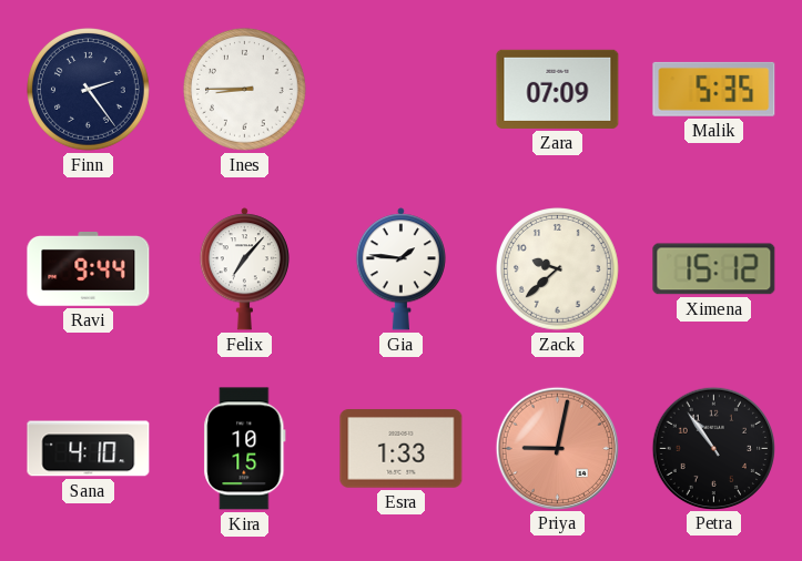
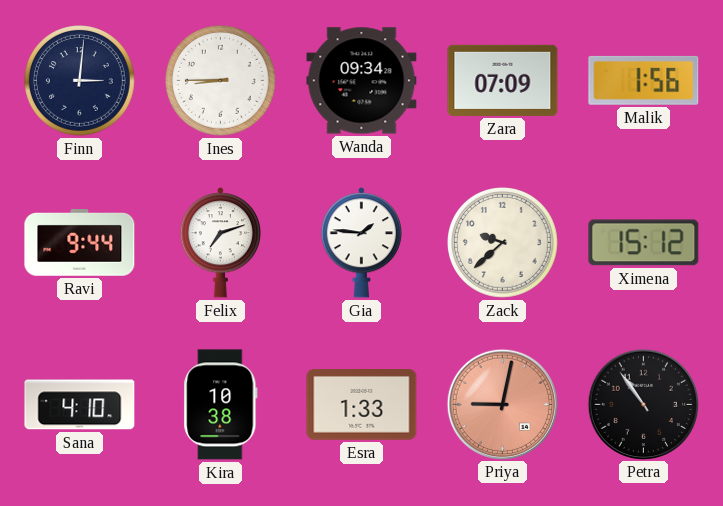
Finn: 2:24 -> 3:01
Wanda: none -> 09:34
Malik: 5:35 -> 1:56
Felix: 7:07 -> 7:12
Kira: 10:15 -> 10:38
